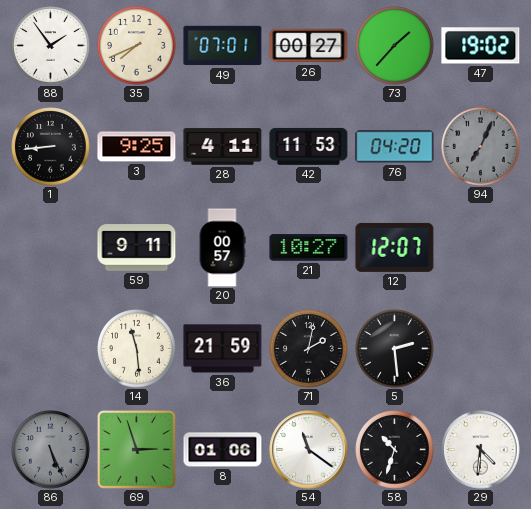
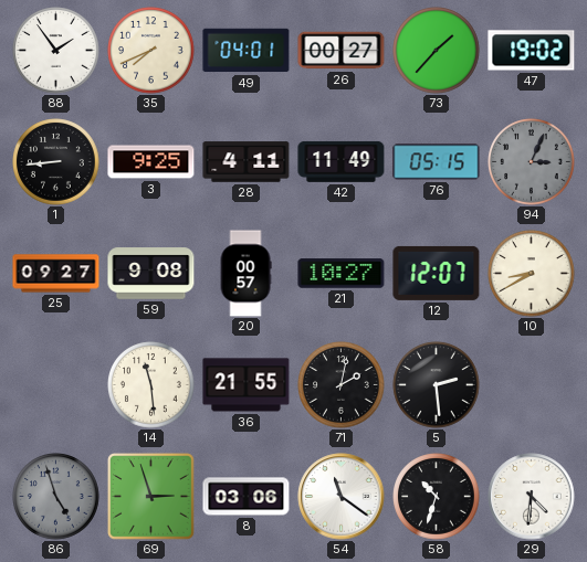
49: 07:01 -> 04:01
42: 11:53 -> 11:49
76: 04:20 -> 05:15
94: 7:04 -> 3:04
25: none -> 09:27
59: 9:11 -> 9:08
10: none -> 8:40
36: 21:59 -> 21:55
86: 5:26 -> 4:57
8: 01:06 -> 03:06
